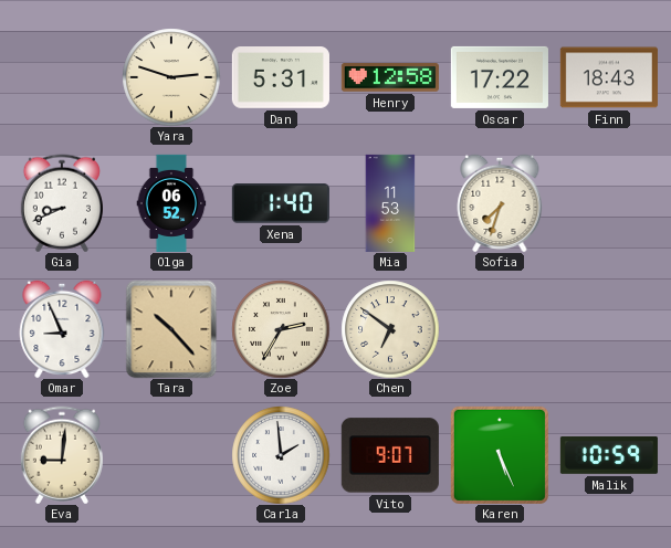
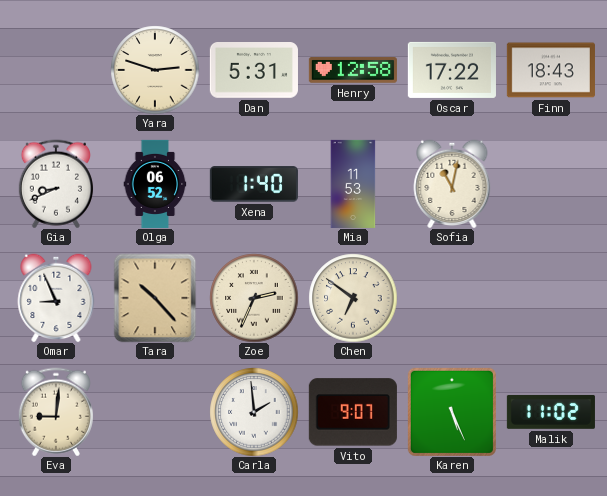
Sofia: 7:33 -> 11:02
Zoe: 2:35 -> 2:34
Malik: 10:59 -> 11:02
